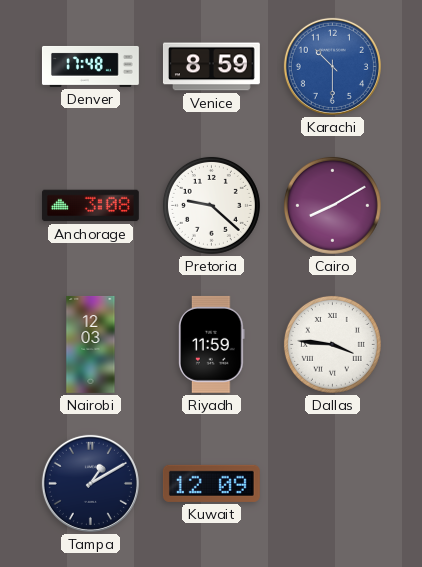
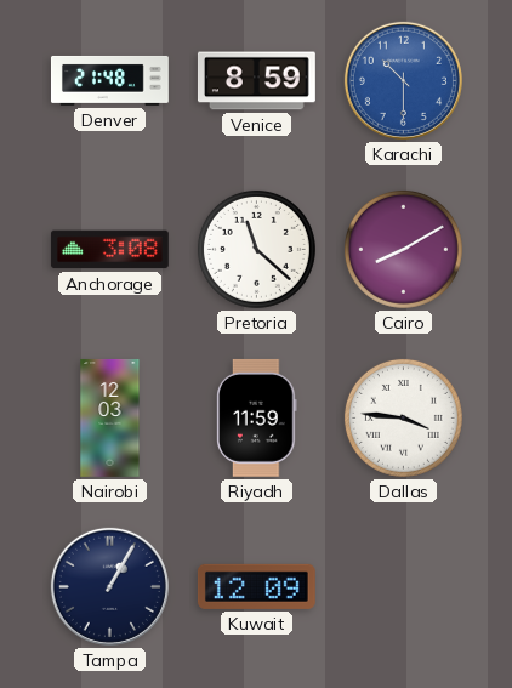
Denver: 17:48 -> 21:48
Pretoria: 9:22 -> 11:22
Tampa: 1:10 -> 1:05
